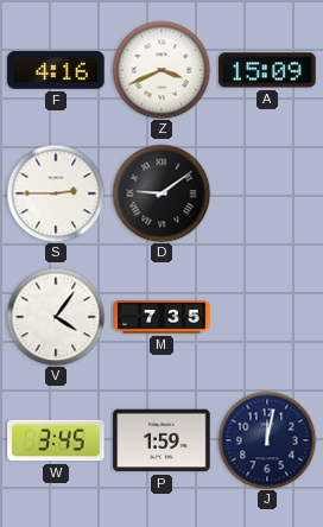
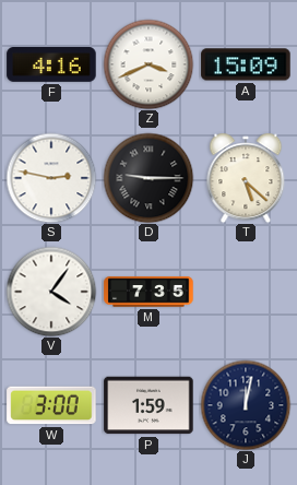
S: 2:45 -> 2:47
D: 9:09 -> 9:15
T: none -> 5:22
W: 3:45 -> 3:00
